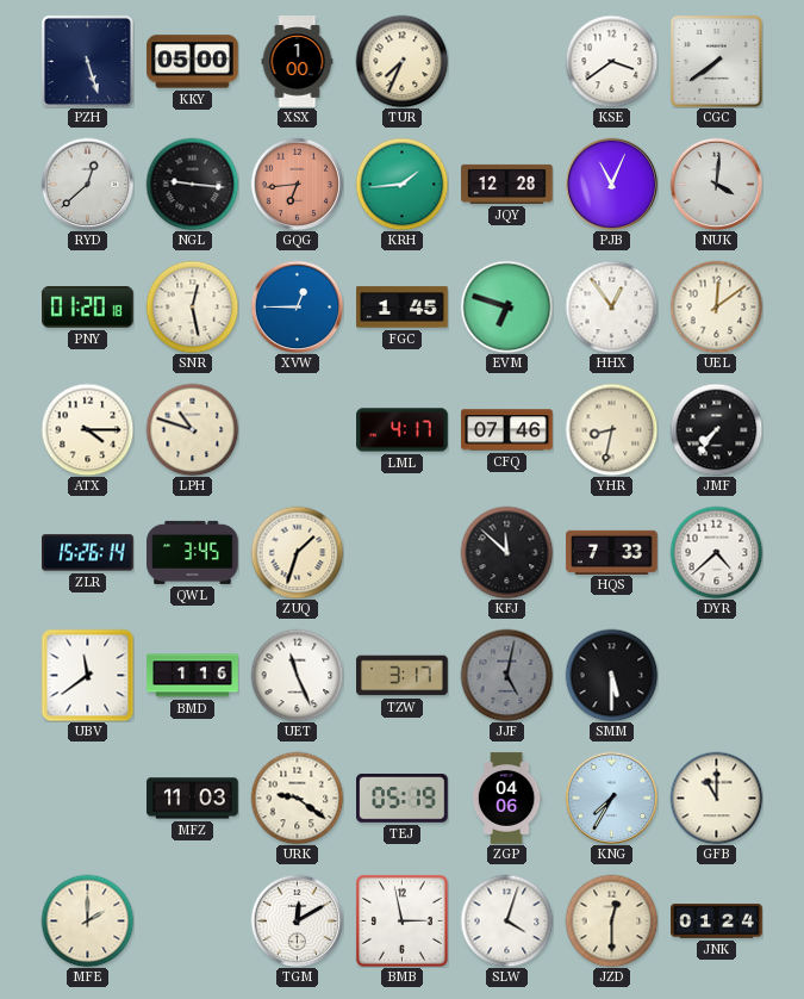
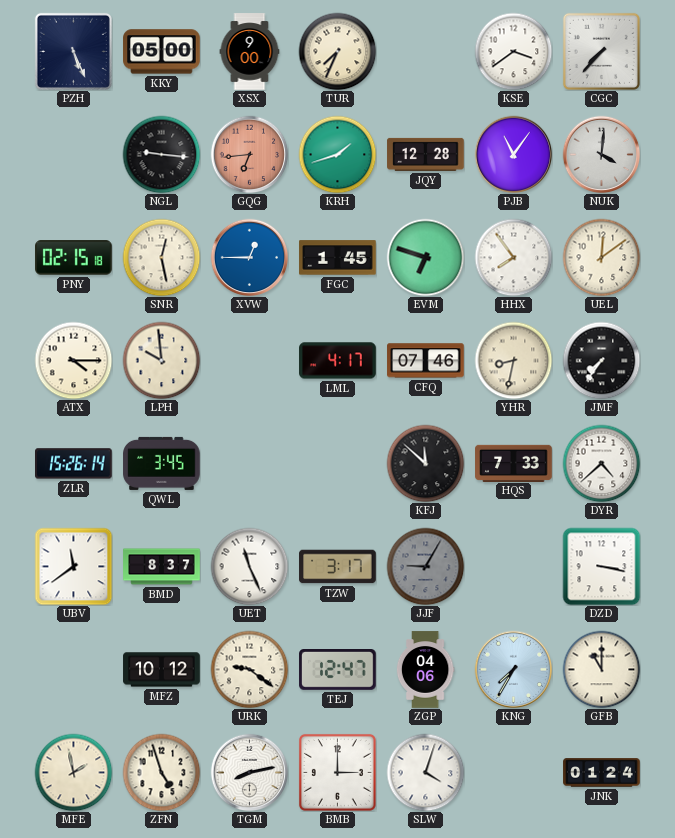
PZH: 5:27 -> 5:26
XSX: 1:00 -> 9:00
CGC: 7:39 -> 7:37
RYD: 12:38 -> none
KRH: 1:44 -> 1:42
PJB: 11:04 -> 11:06
PNY: 01:20 -> 02:15
HHX: 12:54 -> 7:54
LPH: 10:48 -> 9:59
ZUQ: 1:33 -> none
BMD: 1:16 -> 8:37
JJF: 5:02 -> 9:05
SMM: 5:30 -> none
DZD: none -> 3:17
MFZ: 11:03 -> 10:12
TEJ: 05:19 -> 12:47
MFE: 2:00 -> 1:58
ZFN: none -> 4:57
TGM: 12:10 -> 8:13
BMB: 2:58 -> 3:00
JZD: 12:30 -> none
